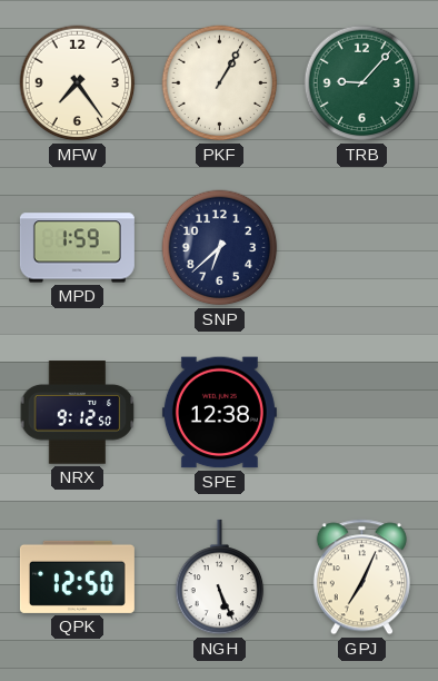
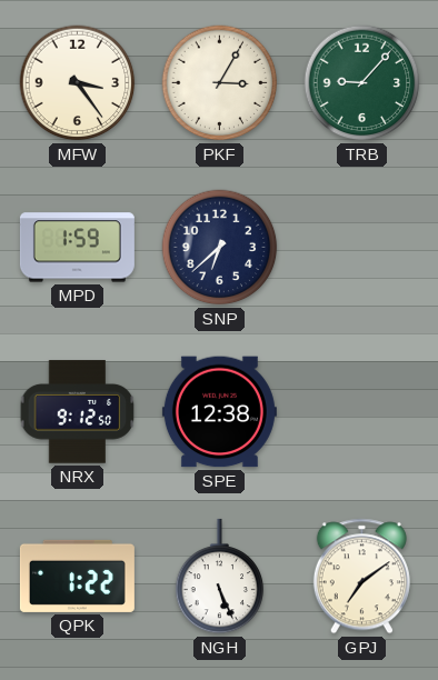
MFW: 7:24 -> 3:24
PKF: 1:05 -> 3:05
QPK: 12:50 -> 1:22
GPJ: 7:04 -> 7:09
